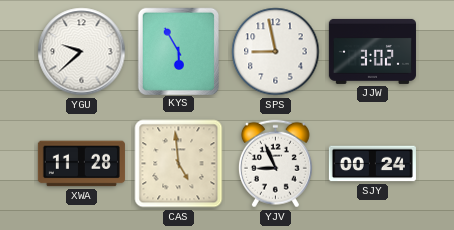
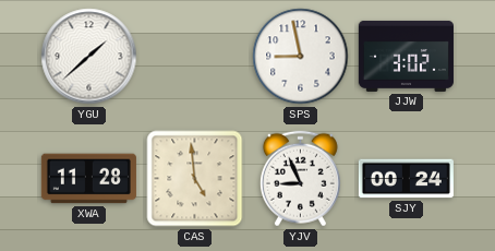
YGU: 9:38 -> 1:38
KYS: 5:55 -> none
